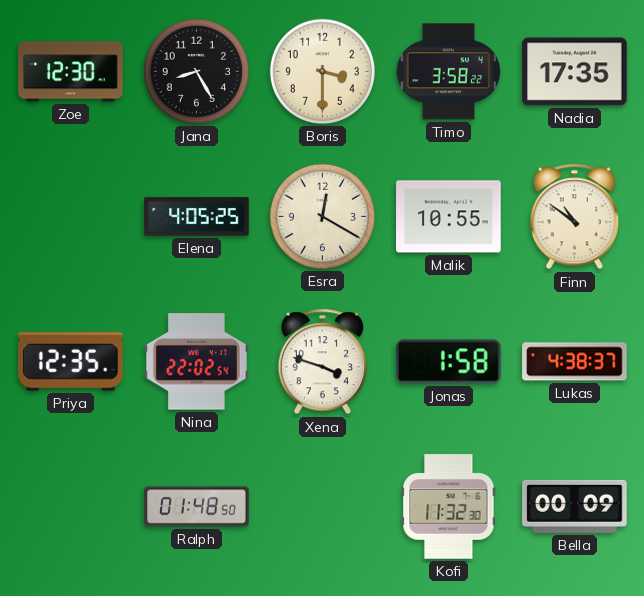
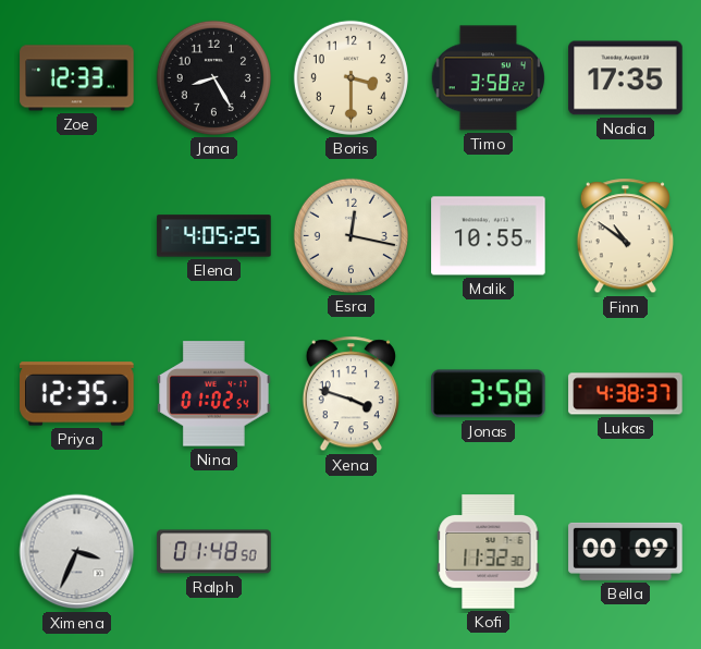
Zoe: 12:30 -> 12:33
Esra: 12:20 -> 12:17
Nina: 22:02 -> 01:02
Jonas: 1:58 -> 3:58
Ximena: none -> 3:34
